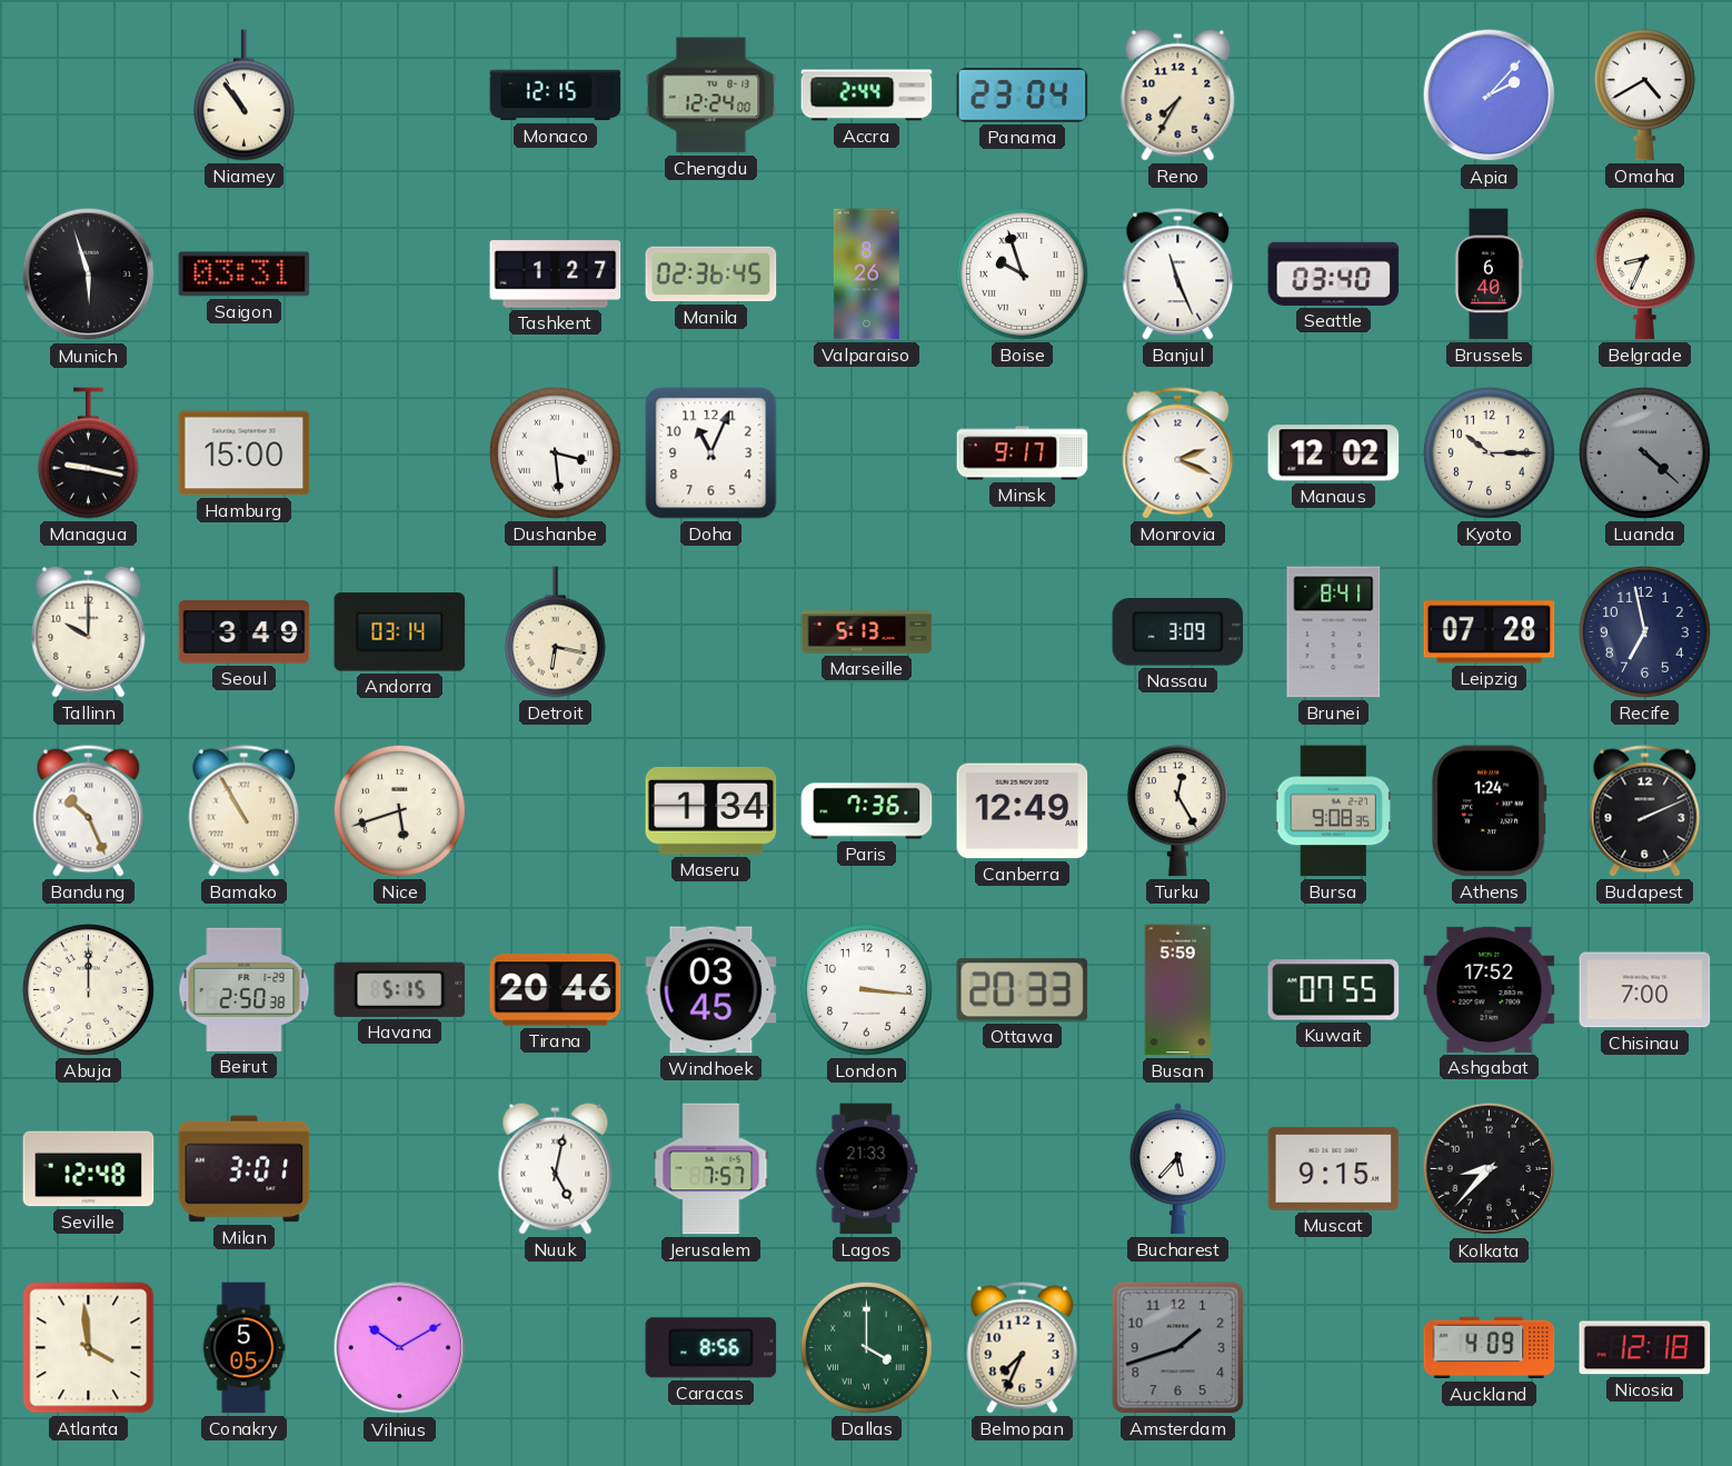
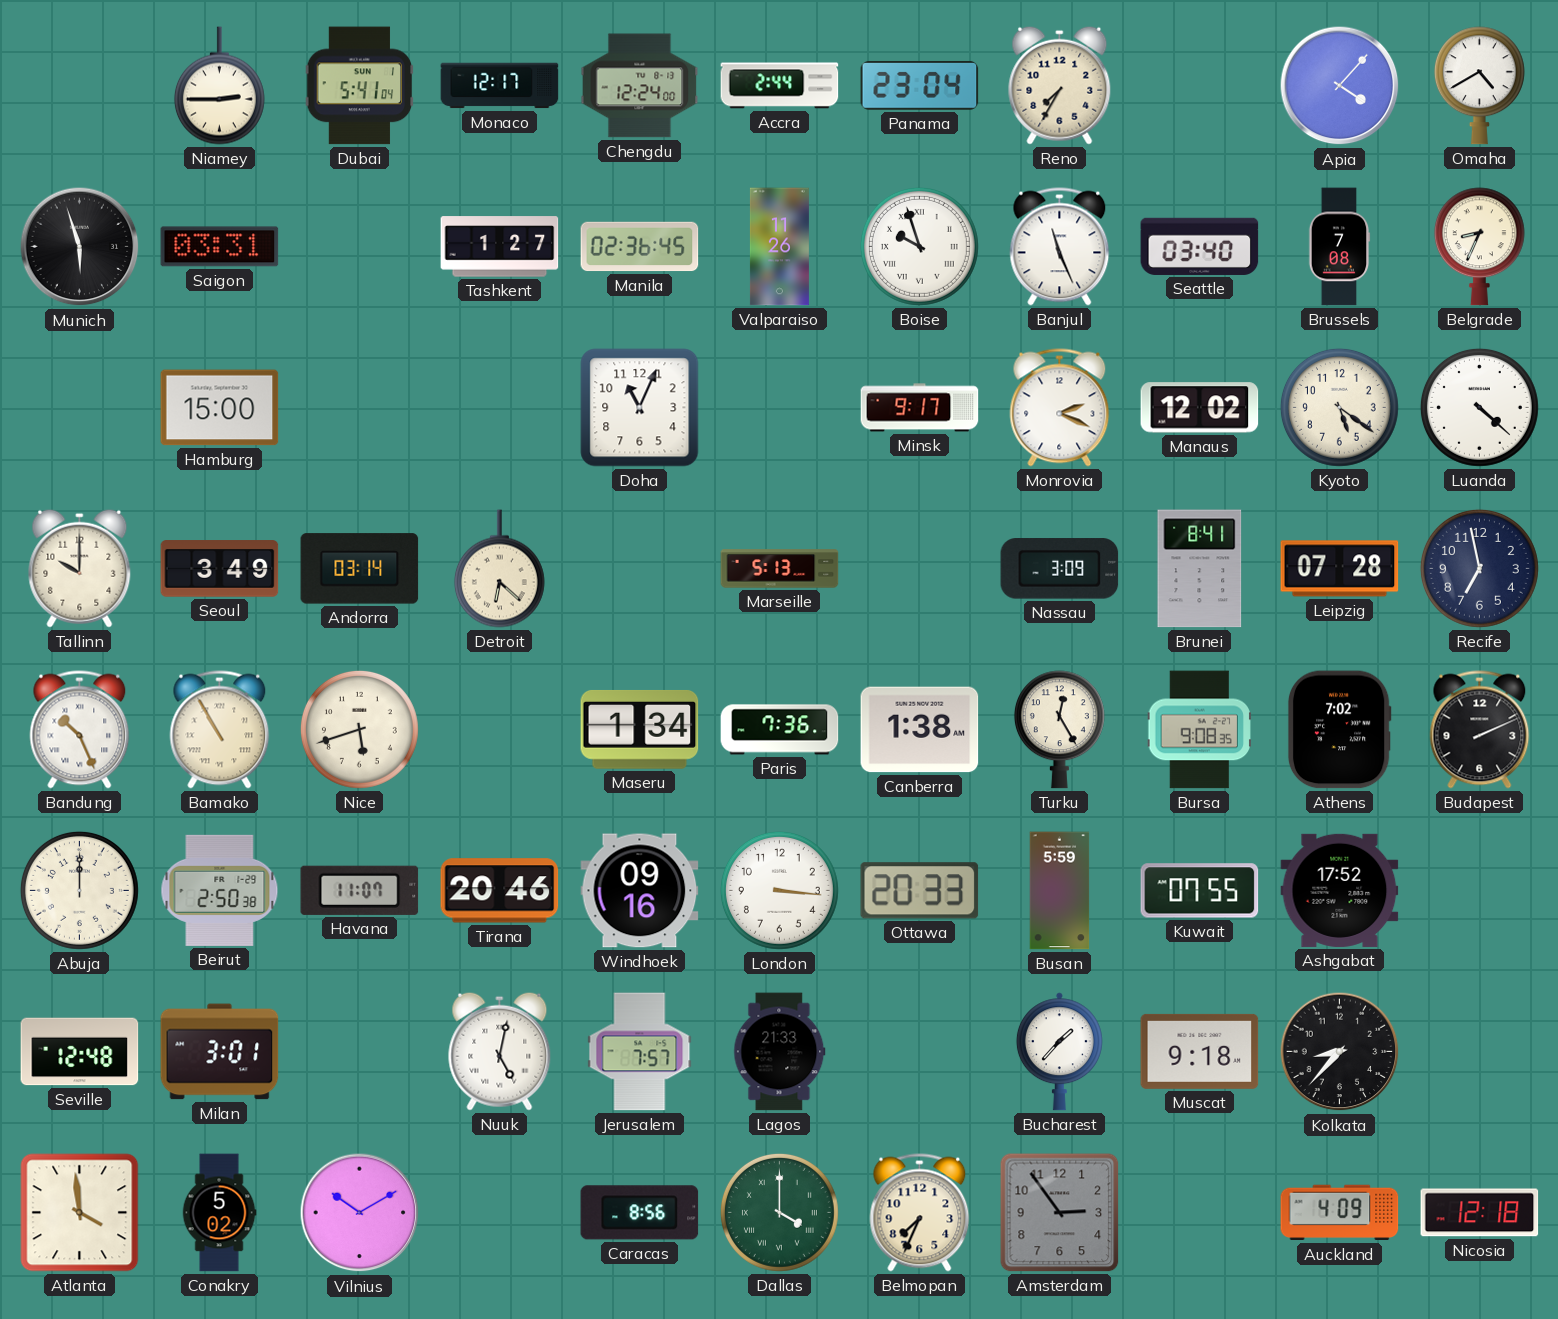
Niamey: 10:54 -> 2:45
Dubai: none -> 5:41
Monaco: 12:15 -> 12:17
Apia: 2:07 -> 4:07
Valparaiso: 8:26 -> 11:26
Brussels: 6:40 -> 7:08
Managua: 9:17 -> none
Dushanbe: 3:29 -> none
Kyoto: 10:15 -> 5:21
Luanda dial: grey -> white
Detroit: 6:17 -> 6:22
Canberra: 12:49 -> 1:38
Athens: 1:24 -> 7:02
Havana: 5:15 -> 11:07
Windhoek: 03:45 -> 09:16
Chisinau: 7:00 -> none
Bucharest: 5:37 -> 1:37
Muscat: 9:15 -> 9:18
Conakry: 5:05 -> 5:02
Amsterdam: 1:42 -> 2:54
